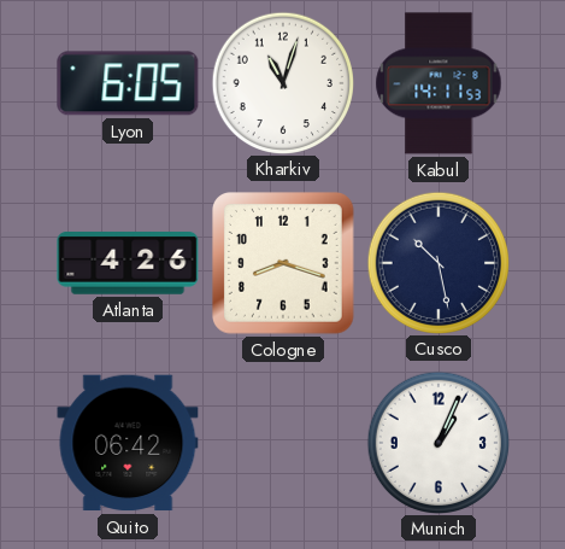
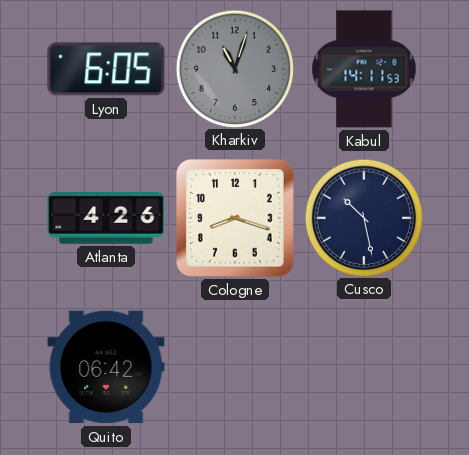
Kharkiv dial: white -> grey
Munich: 1:04 -> none
